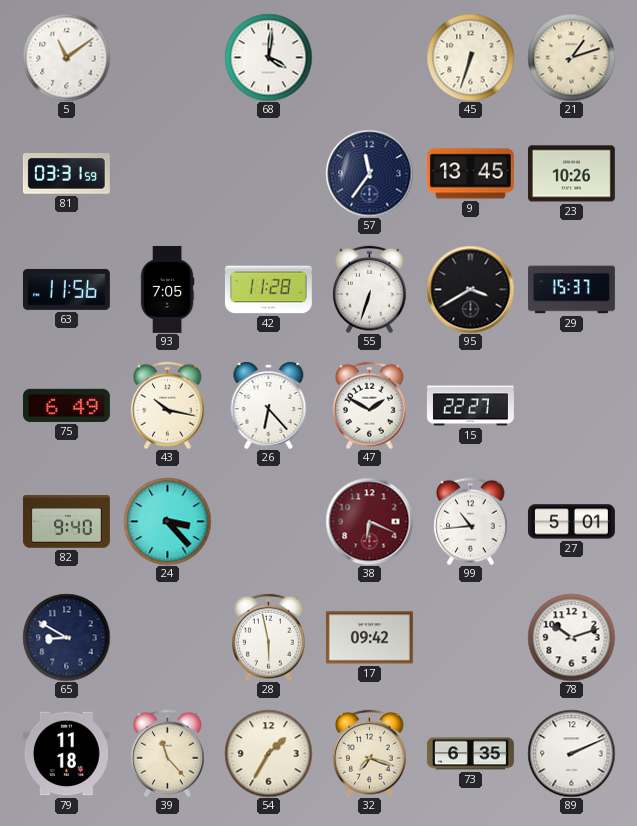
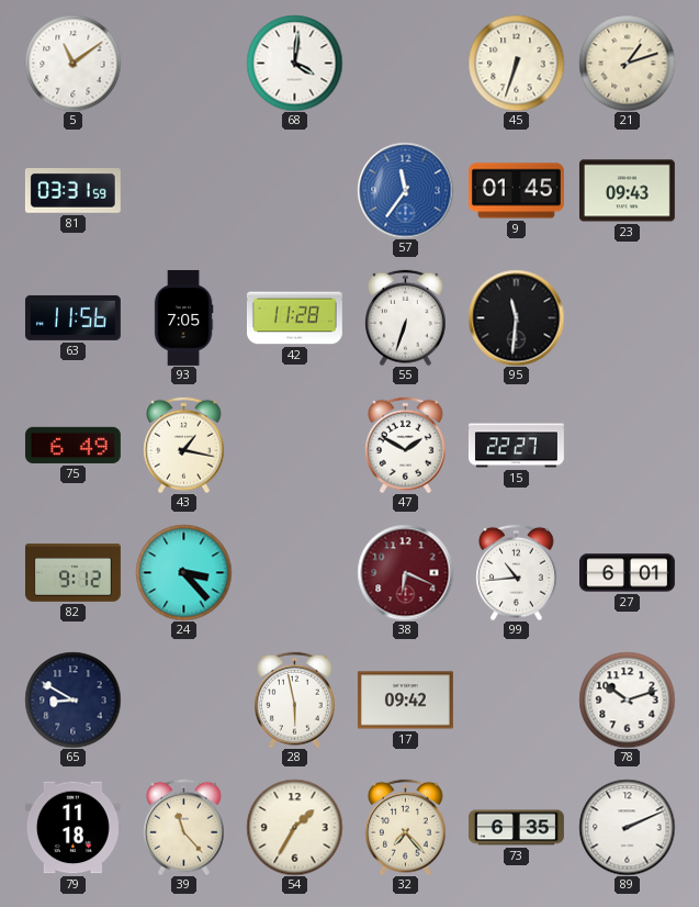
57 dial: navy -> blue
9: 13:45 -> 01:45
23: 10:26 -> 09:43
95: 3:40 -> 11:31
29: 15:37 -> none
43: 10:17 -> 1:17
26: 6:23 -> none
82: 9:40 -> 9:12
27: 5:01 -> 6:01
32: 7:18 -> 7:23
